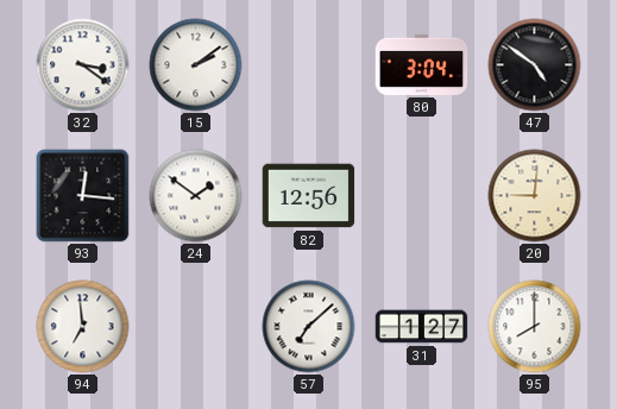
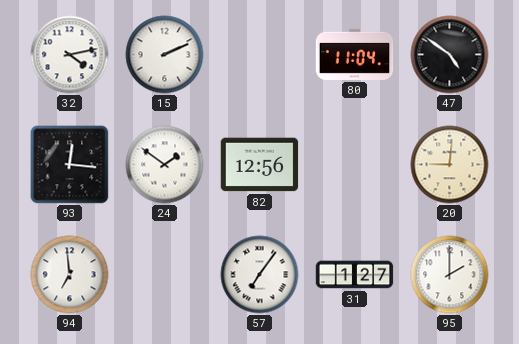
32: 3:21 -> 4:13
15: 2:09 -> 2:11
80: 3:04 -> 11:04
57: 7:08 -> 7:06
95: 8:00 -> 2:00
